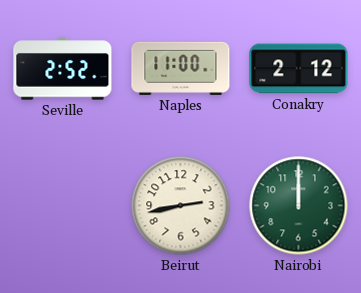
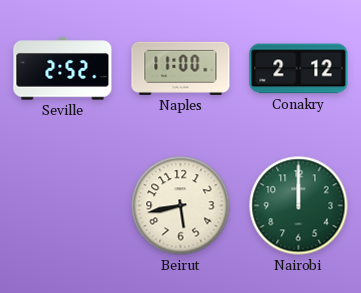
Beirut: 2:43 -> 5:43
